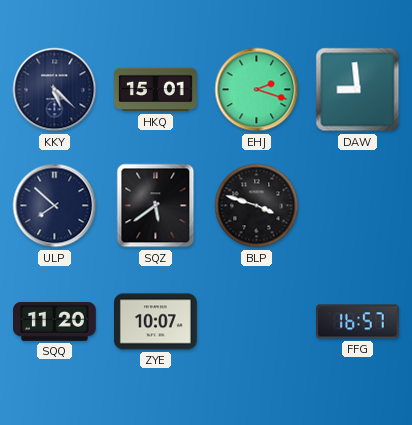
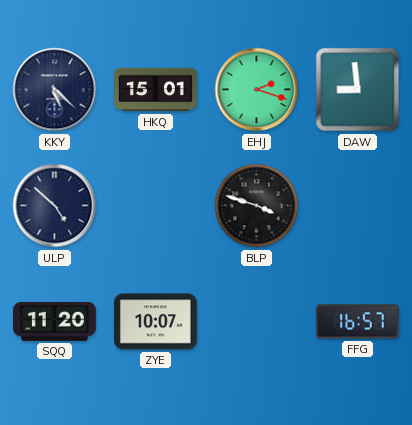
ULP: 7:52 -> 4:52
SQZ: 5:39 -> none
